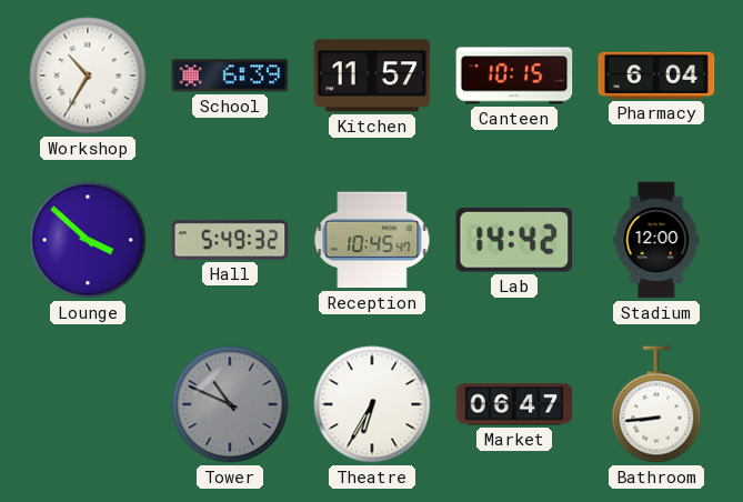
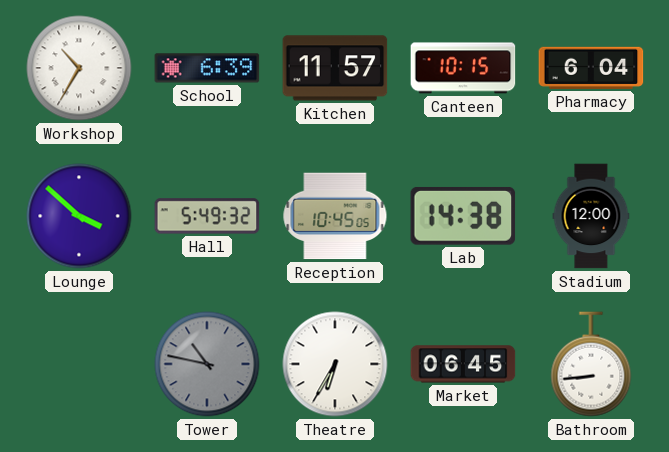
Reception: 10:45:47 -> 10:45:05
Lab: 14:42 -> 14:38
Tower: 10:49 -> 10:47
Market: 06:47 -> 06:45
